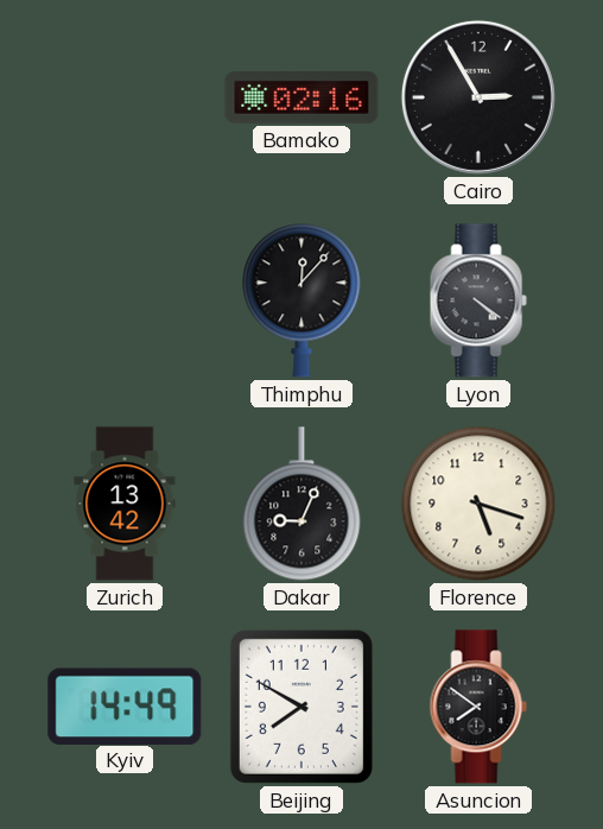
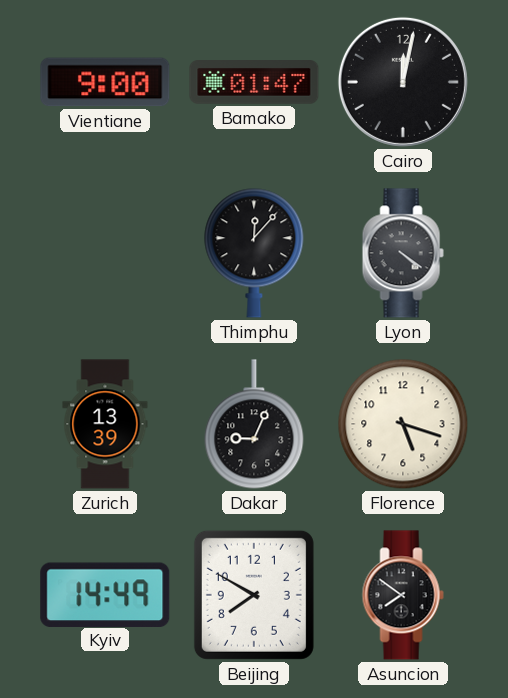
Vientiane: none -> 9:00
Bamako: 02:16 -> 01:47
Cairo: 2:55 -> 12:02
Zurich: 13:42 -> 13:39
